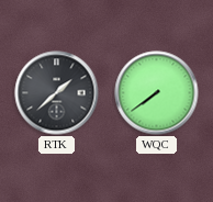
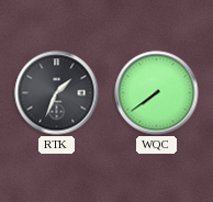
RTK: 1:38 -> 1:34
